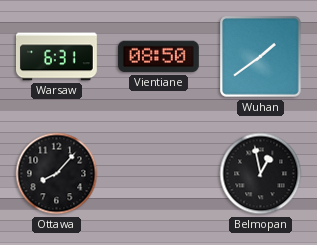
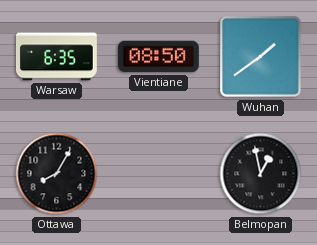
Warsaw: 6:31 -> 6:35
Ottawa: 8:07 -> 8:05
